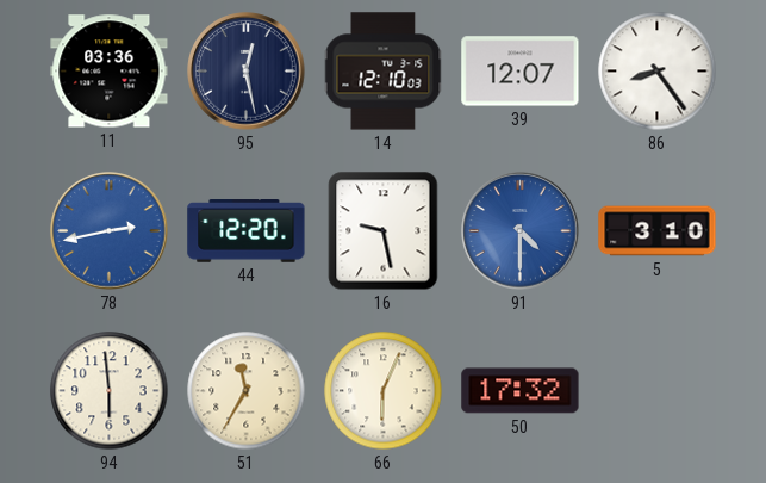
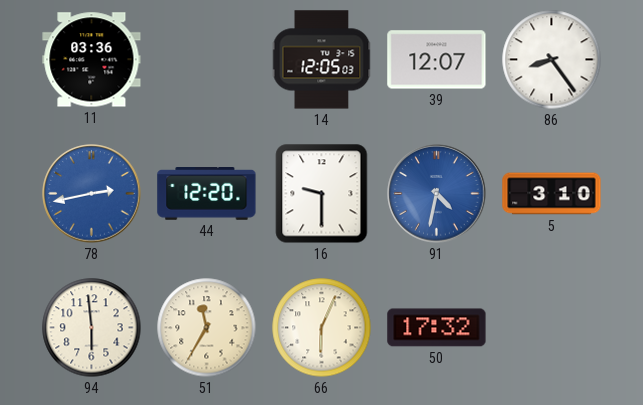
95: 12:28 -> none
14: 12:10 -> 12:05
16: 9:28 -> 9:30
91: 4:30 -> 4:32
